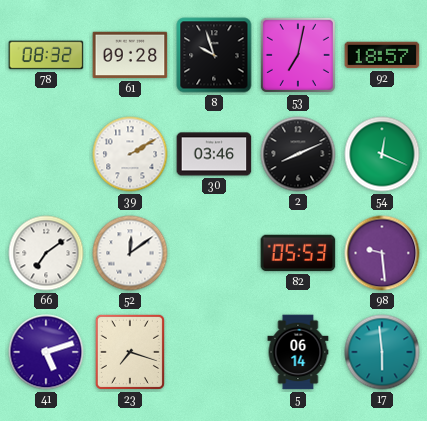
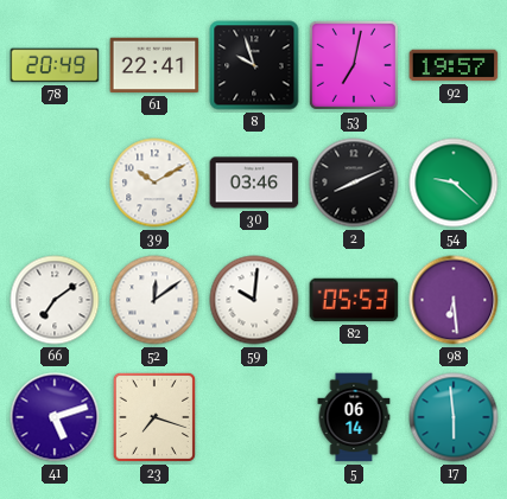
78: 08:32 -> 20:49
61: 09:28 -> 22:41
92: 18:57 -> 19:57
39: 2:10 -> 10:10
54: 12:19 -> 9:22
59: none -> 10:01
98: 9:29 -> 6:29
